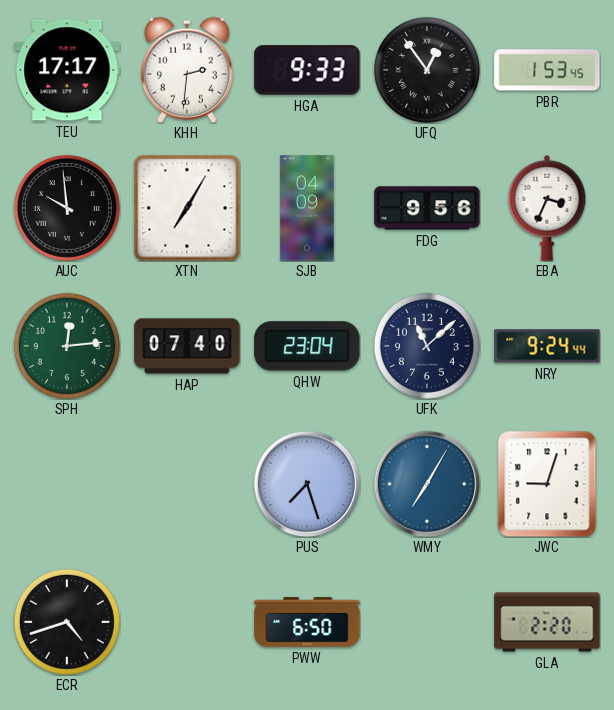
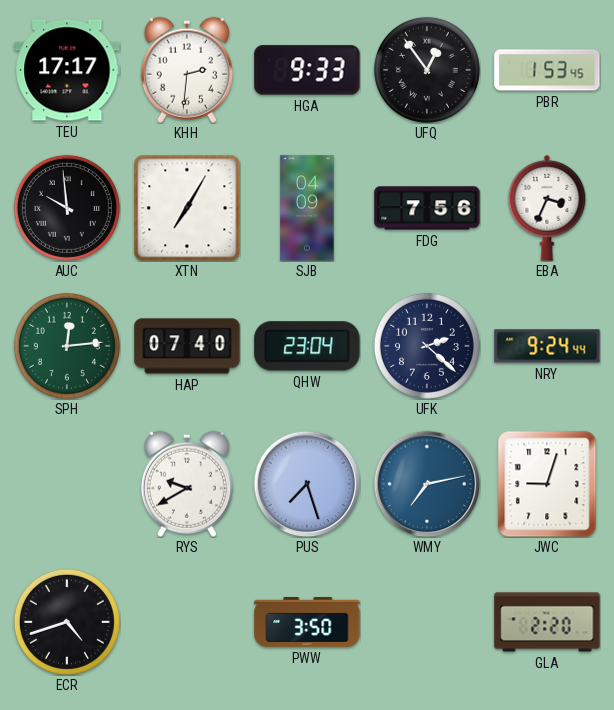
FDG: 9:56 -> 7:56
UFK: 11:08 -> 2:22
RYS: none -> 9:40
WMY: 7:05 -> 7:13
PWW: 6:50 -> 3:50
